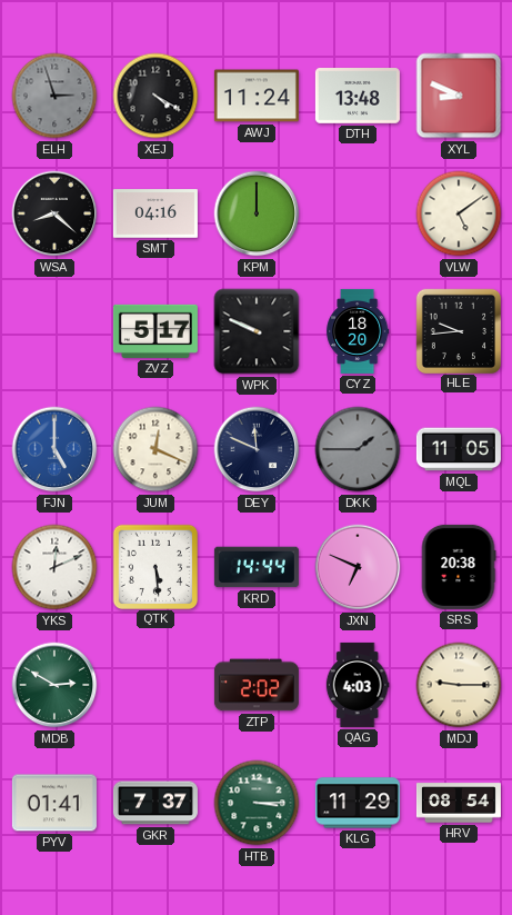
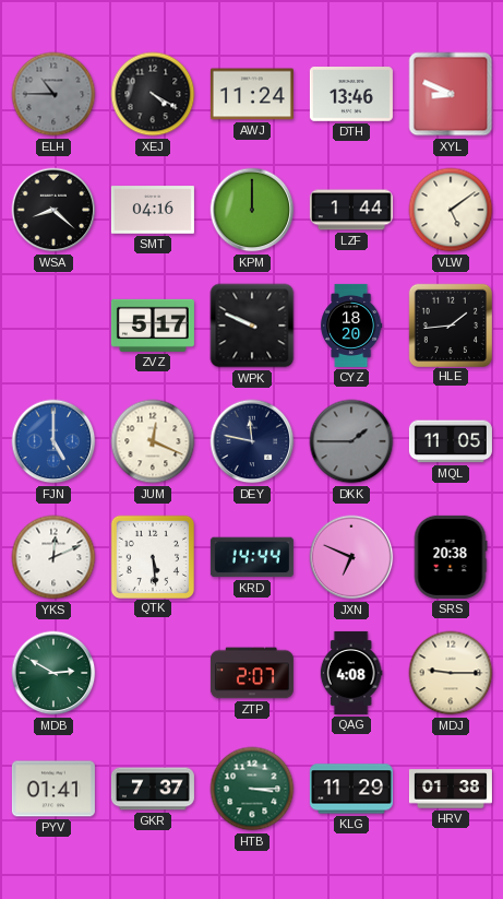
ELH: 2:57 -> 10:45
DTH: 13:48 -> 13:46
LZF: none -> 1:44
HLE: 9:44 -> 1:44
DEY: 11:49 -> 11:47
ZTP: 2:02 -> 2:07
QAG: 4:03 -> 4:08
HRV: 08:54 -> 01:38
